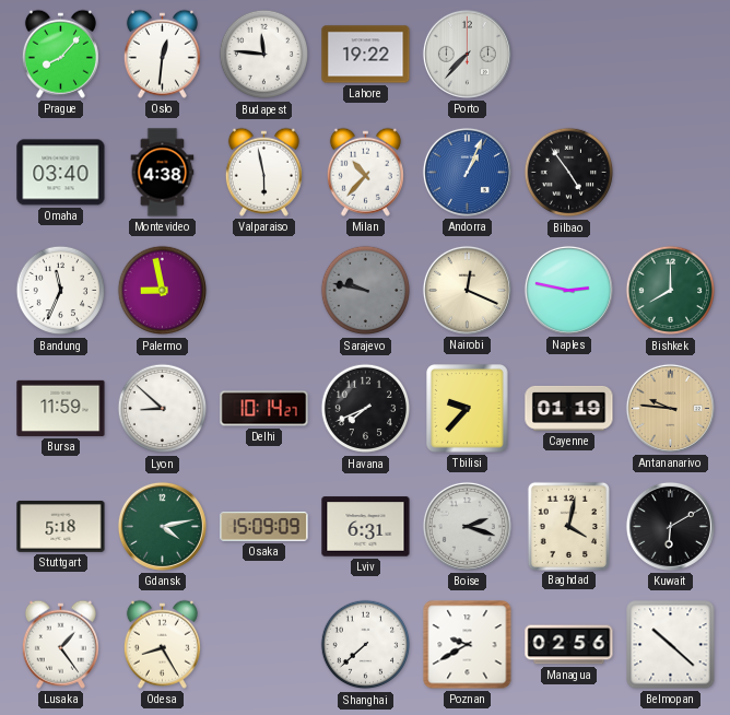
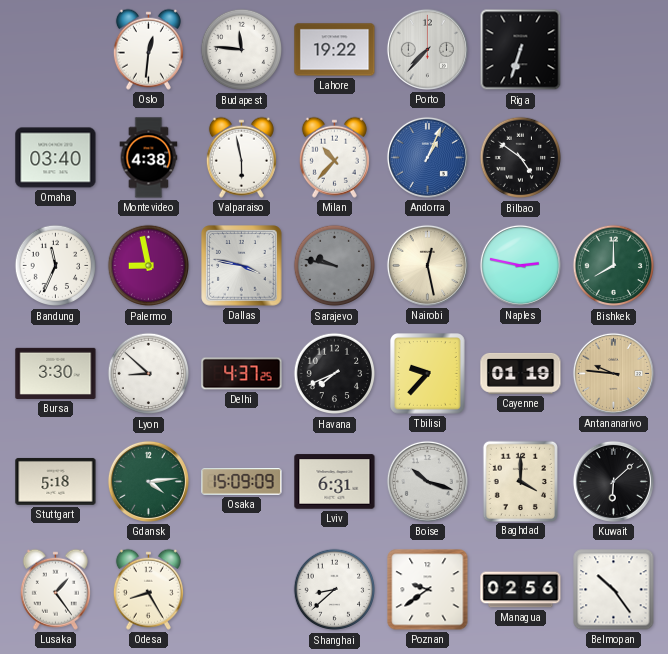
Prague: 8:07 -> none
Riga: none -> 6:33
Bilbao: 4:54 -> 4:51
Dallas: none -> 3:47
Nairobi: 12:19 -> 12:28
Bursa: 11:59 -> 3:30
Delhi: 10:14 -> 4:37
Gdansk: 4:13 -> 4:14
Boise: 2:18 -> 10:18
Baghdad: 4:02 -> 4:00
Kuwait: 6:10 -> 6:08
Shanghai: 7:38 -> 8:38
Poznan: 9:40 -> 9:39
Belmopan: 10:22 -> 10:24
